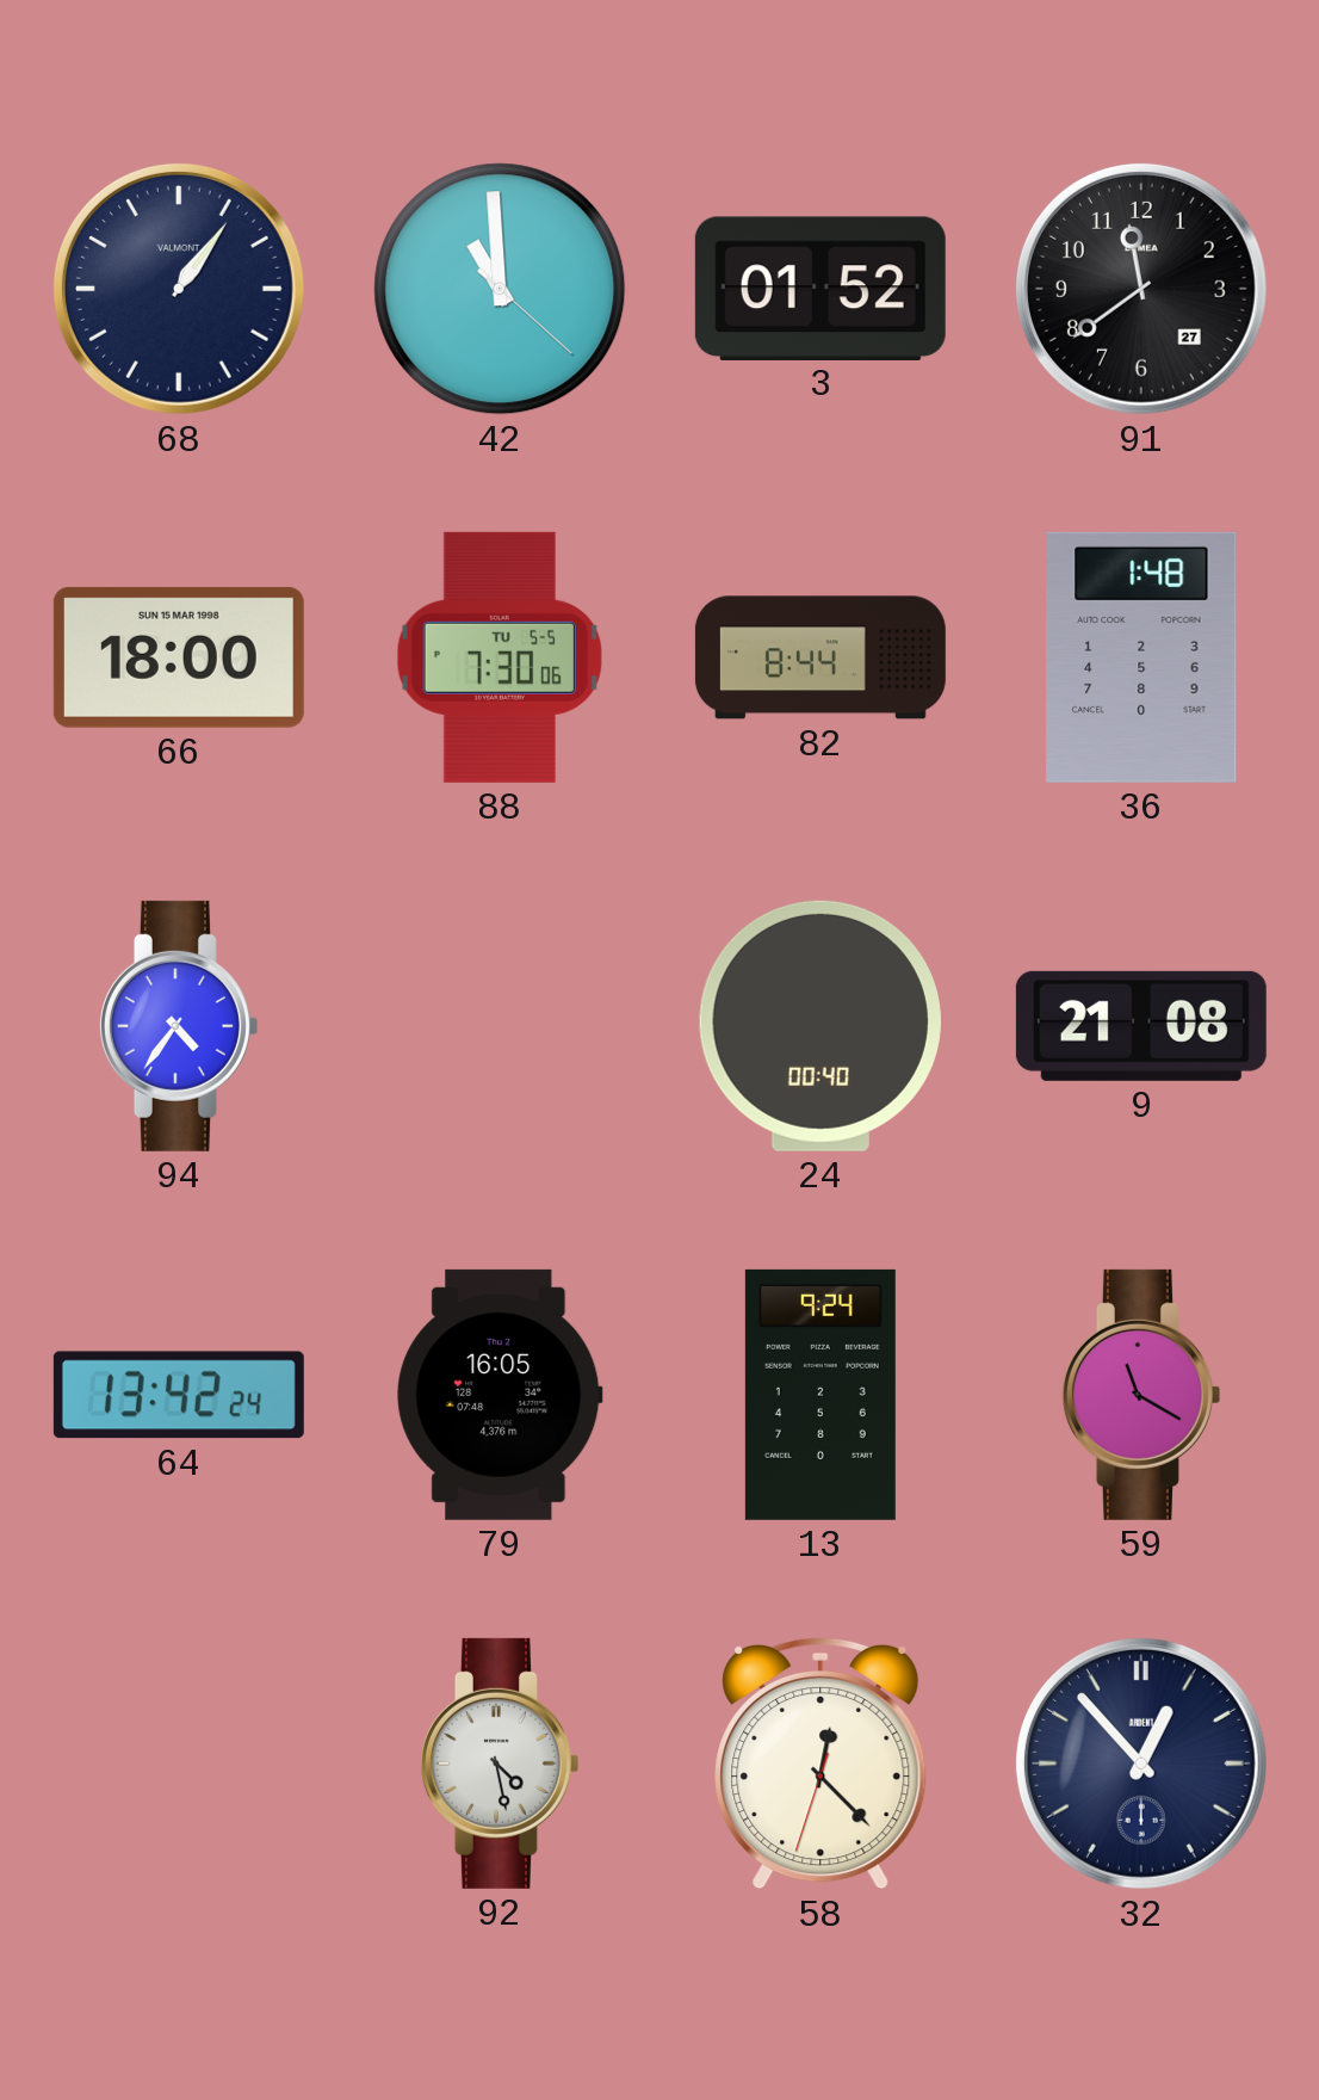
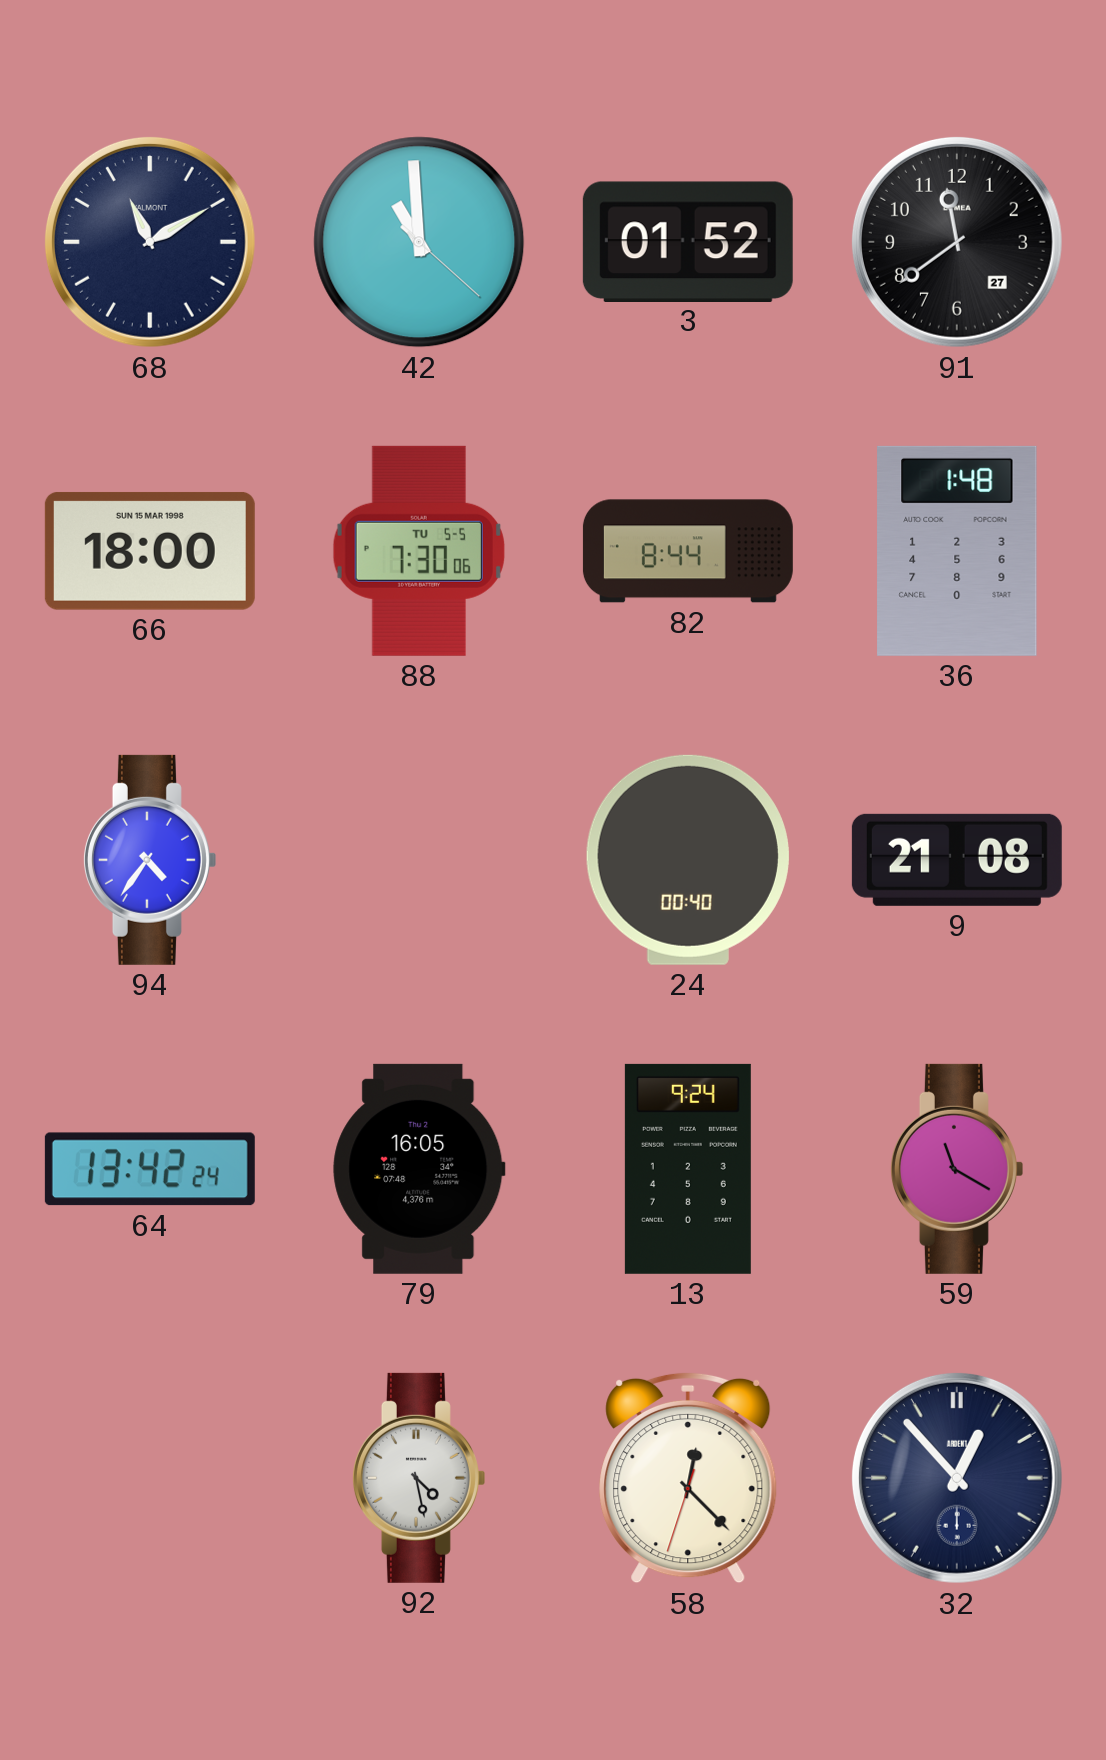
68: 1:06 -> 11:10
